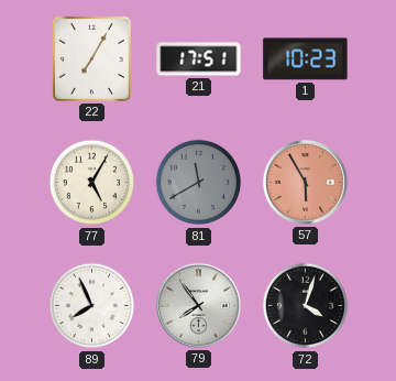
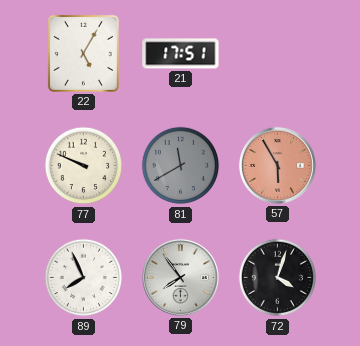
22: 7:05 -> 5:05
1: 10:23 -> none
77: 5:05 -> 9:49
